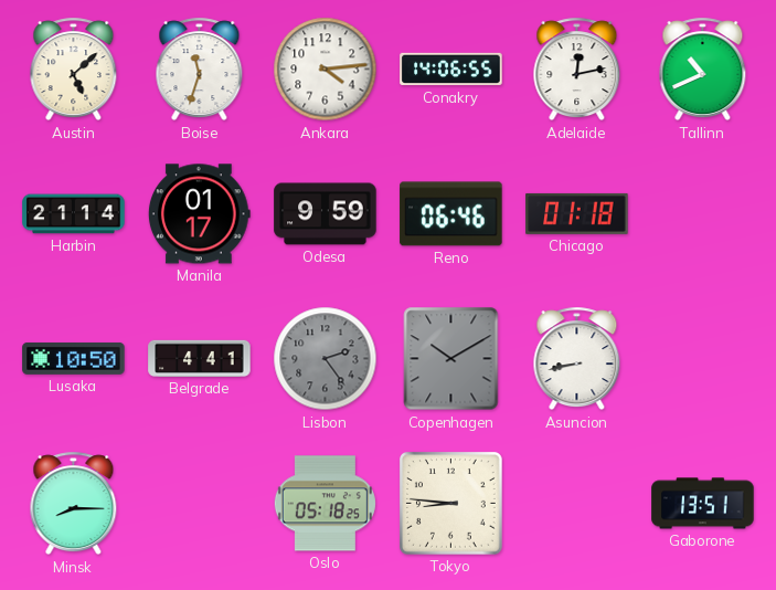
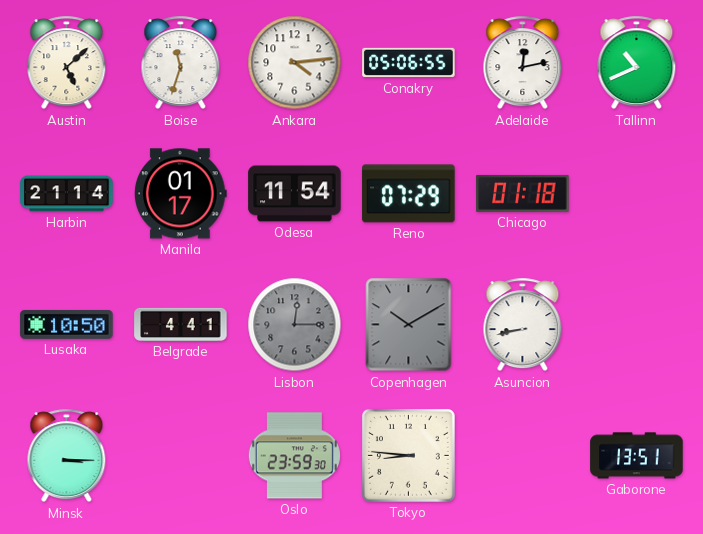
Conakry: 14:06 -> 05:06
Odesa: 9:59 -> 11:54
Reno: 06:46 -> 07:29
Lisbon: 2:24 -> 12:15
Minsk: 8:15 -> 3:15
Oslo: 05:18 -> 23:59
